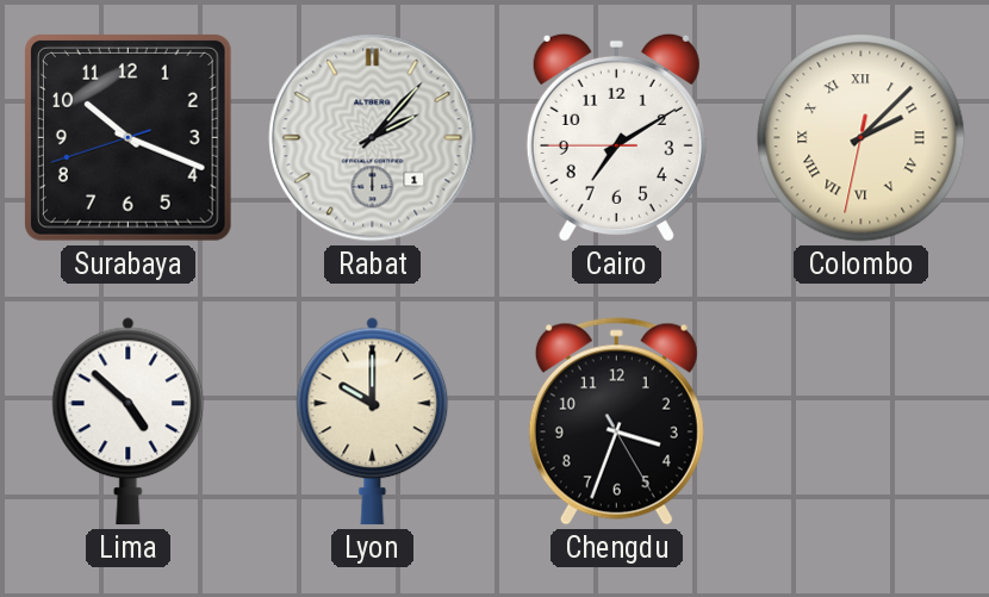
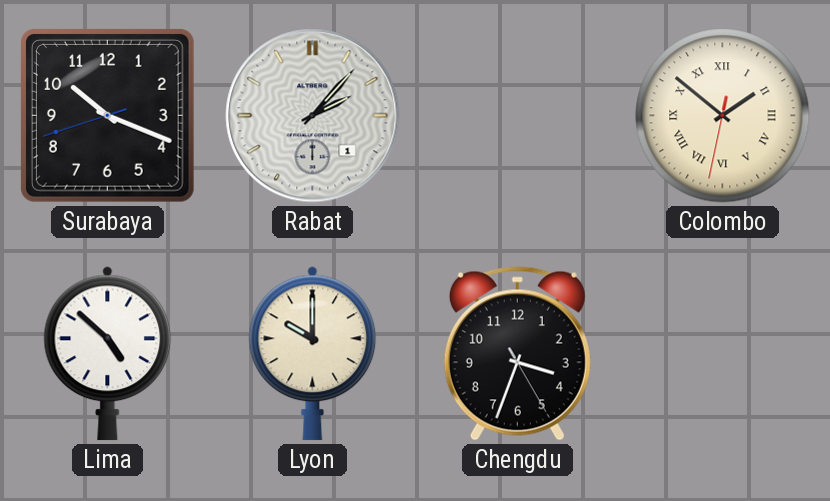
Cairo: 7:09 -> none
Colombo: 2:07 -> 1:51
